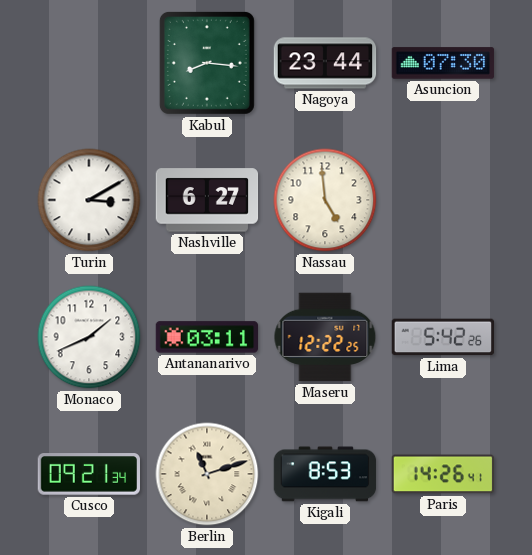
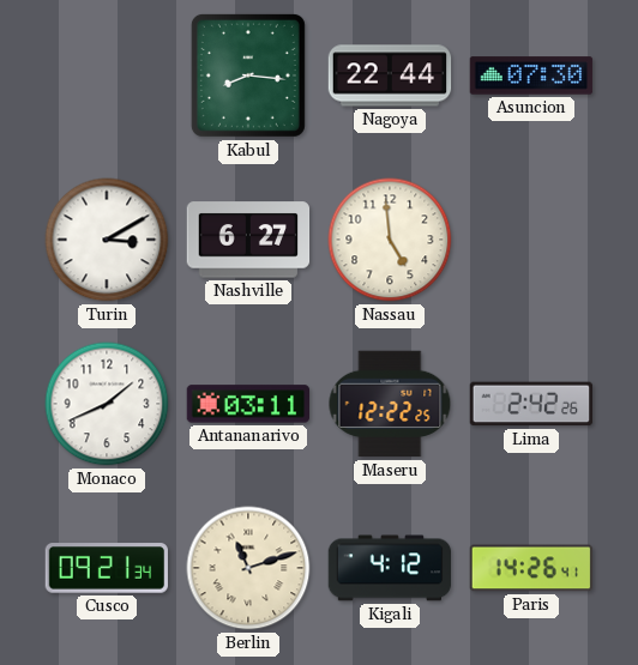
Nagoya: 23:44 -> 22:44
Lima: 5:42 -> 2:42
Kigali: 8:53 -> 4:12
